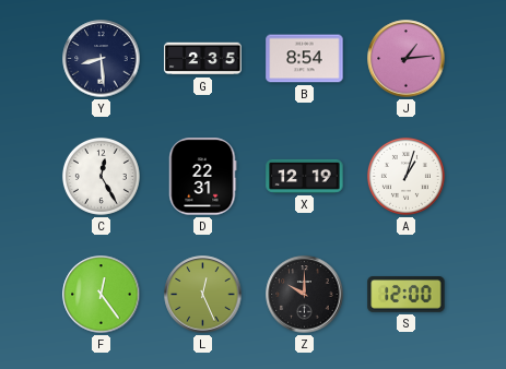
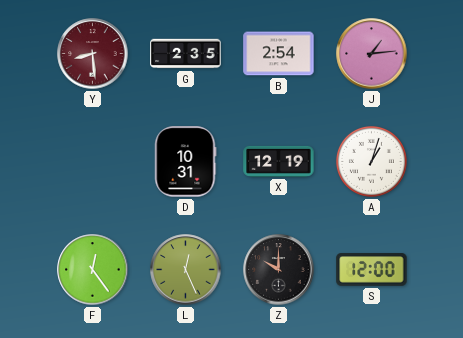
Y dial: navy -> burgundy
B: 8:54 -> 2:54
C: 12:25 -> none
D: 22:31 -> 10:31
